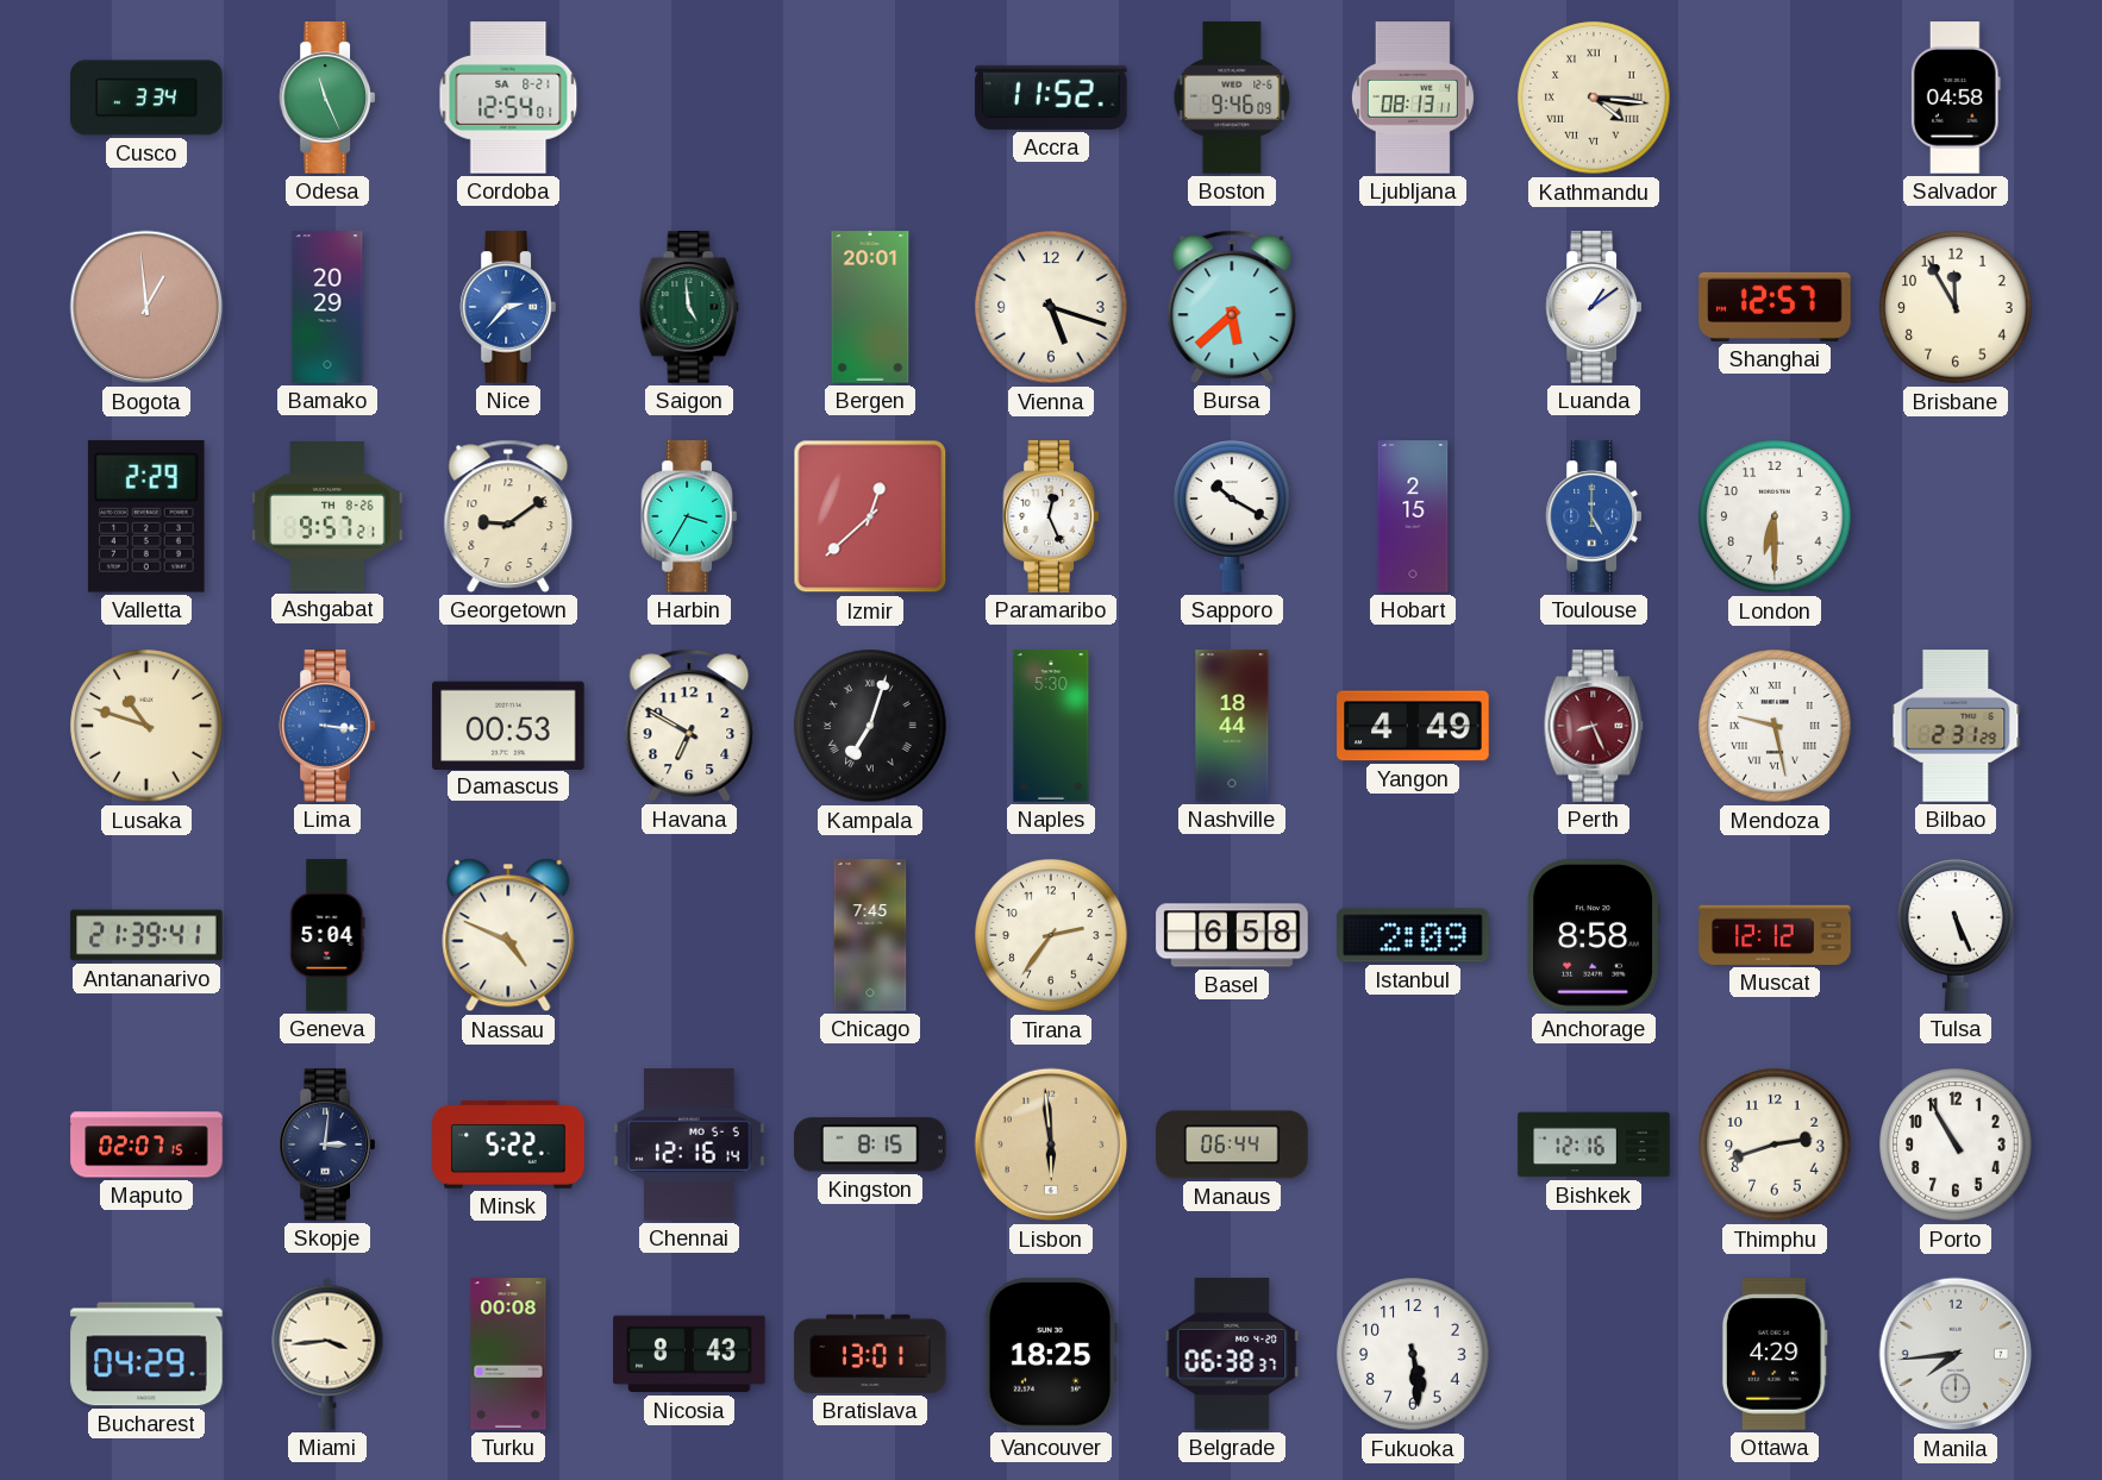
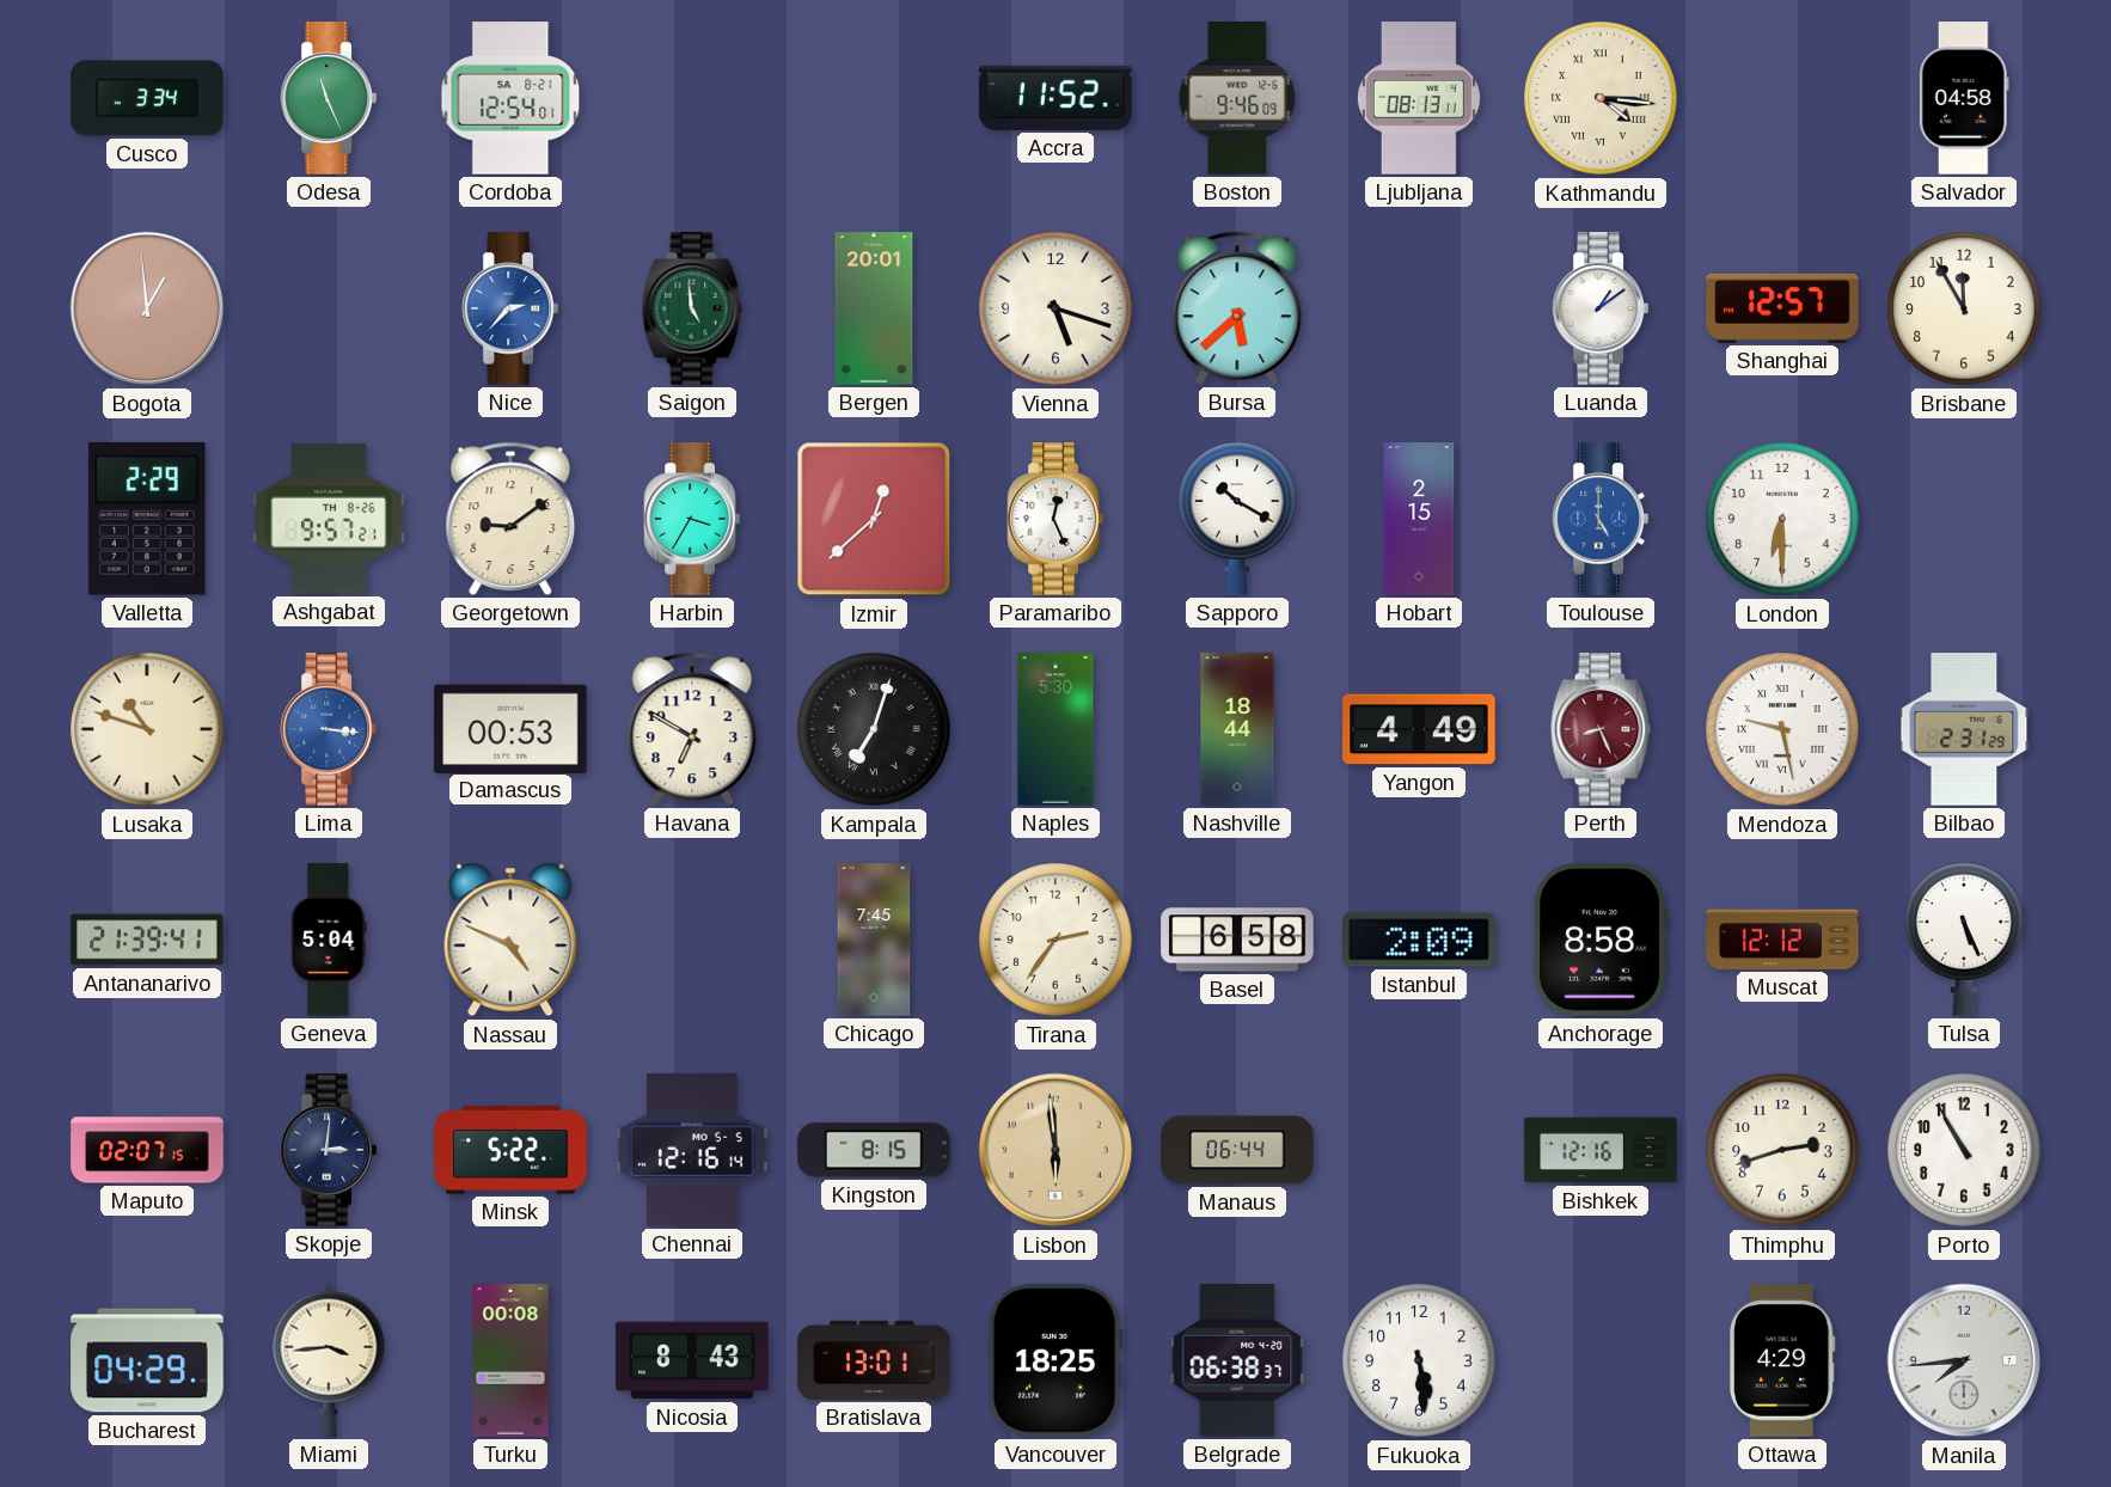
Bamako: 20:29 -> none
